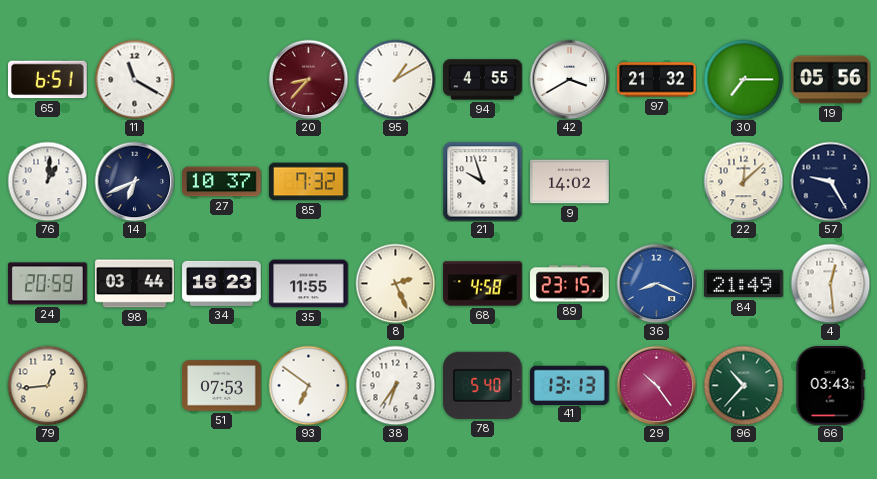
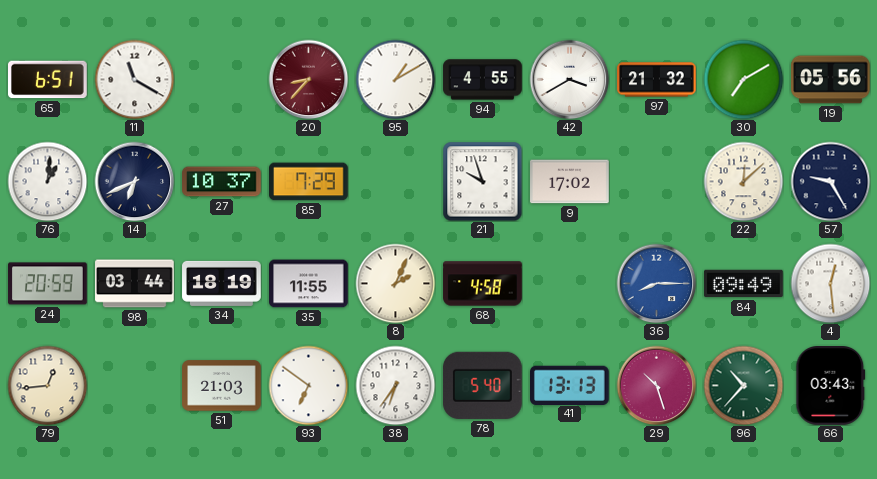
30: 7:15 -> 7:10
85: 7:32 -> 7:29
9: 14:02 -> 17:02
34: 18:23 -> 18:19
8: 2:26 -> 2:04
89: 23:15 -> none
36: 8:19 -> 8:15
84: 21:49 -> 09:49
51: 07:53 -> 21:03
29: 10:24 -> 10:27
